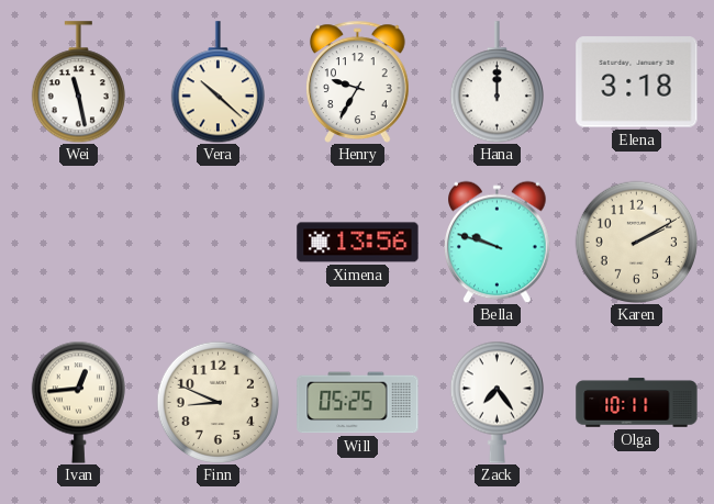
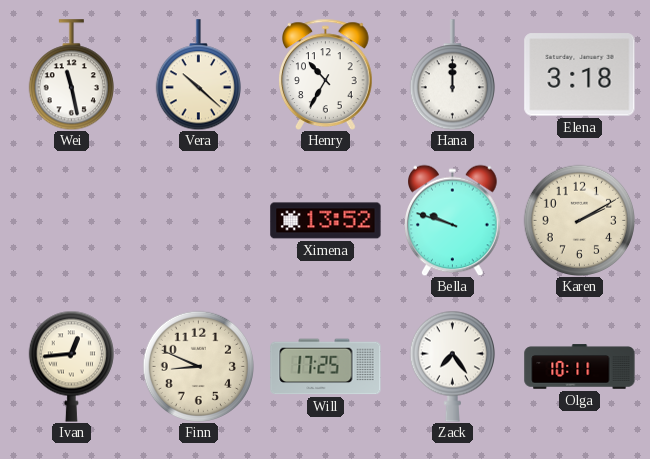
Henry: 9:35 -> 10:35
Ximena: 13:56 -> 13:52
Will: 05:25 -> 17:25
